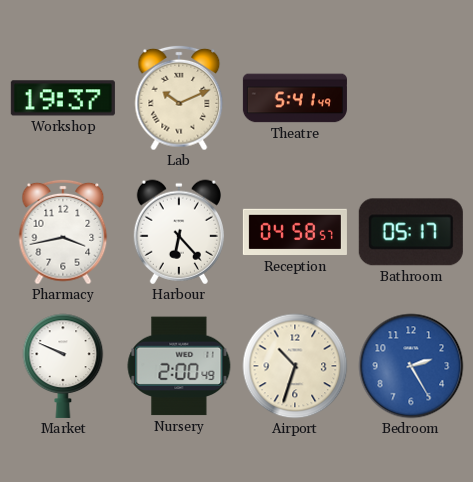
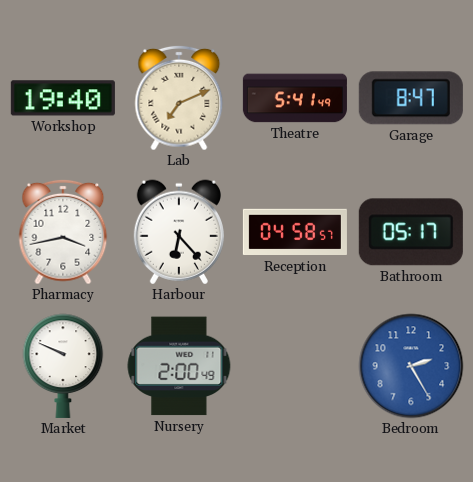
Workshop: 19:37 -> 19:40
Lab: 10:11 -> 7:11
Garage: none -> 8:47
Airport: 10:33 -> none
